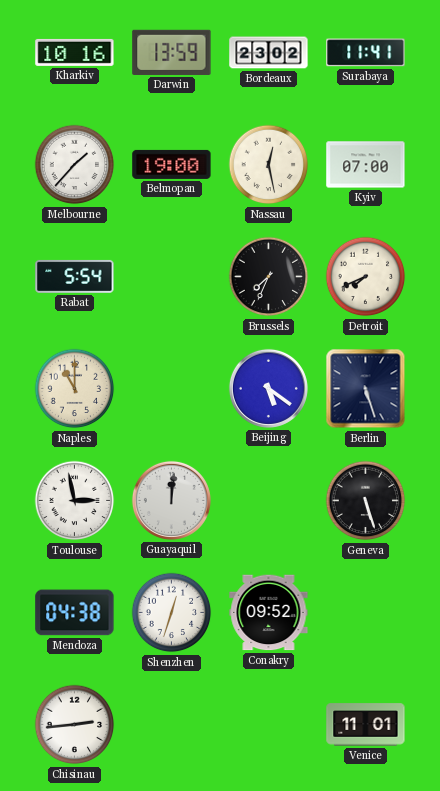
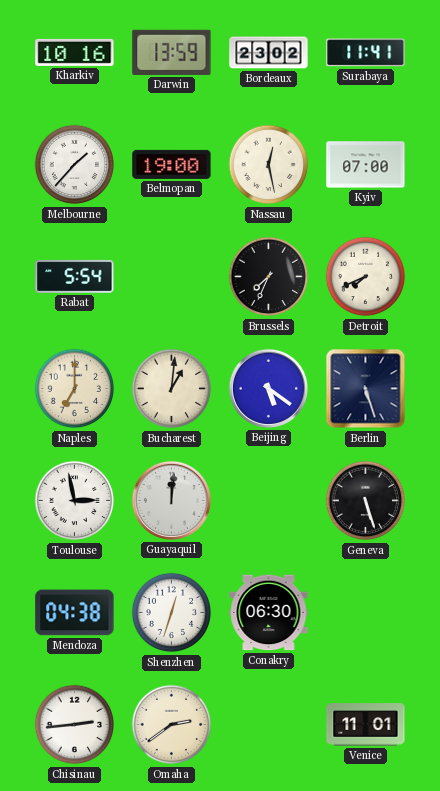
Naples: 11:00 -> 7:00
Bucharest: none -> 1:01
Conakry: 09:52 -> 06:30
Omaha: none -> 2:39
